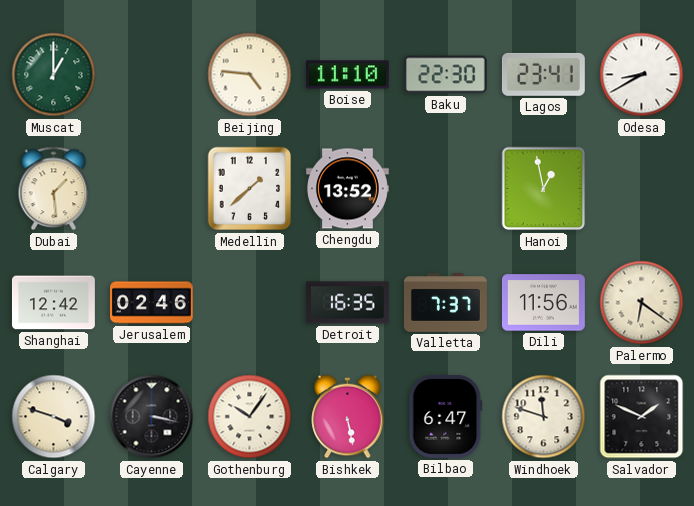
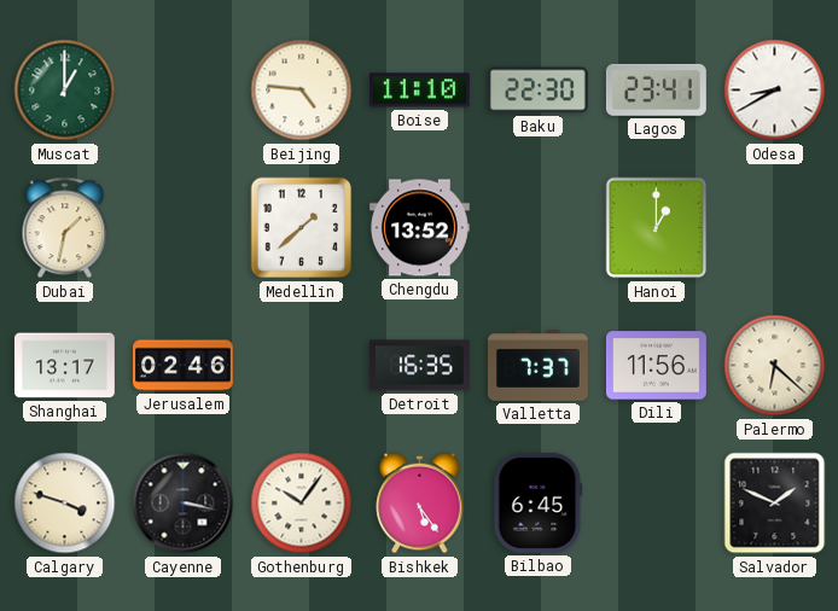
Dubai: 1:29 -> 1:32
Hanoi: 12:58 -> 1:00
Shanghai: 12:42 -> 13:17
Palermo: 6:21 -> 6:22
Bishkek: 5:28 -> 5:24
Bilbao: 6:47 -> 6:45
Windhoek: 11:48 -> none
